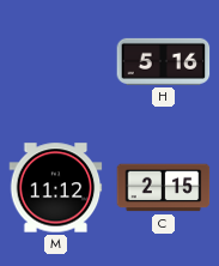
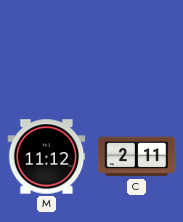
H: 5:16 -> none
C: 2:15 -> 2:11
